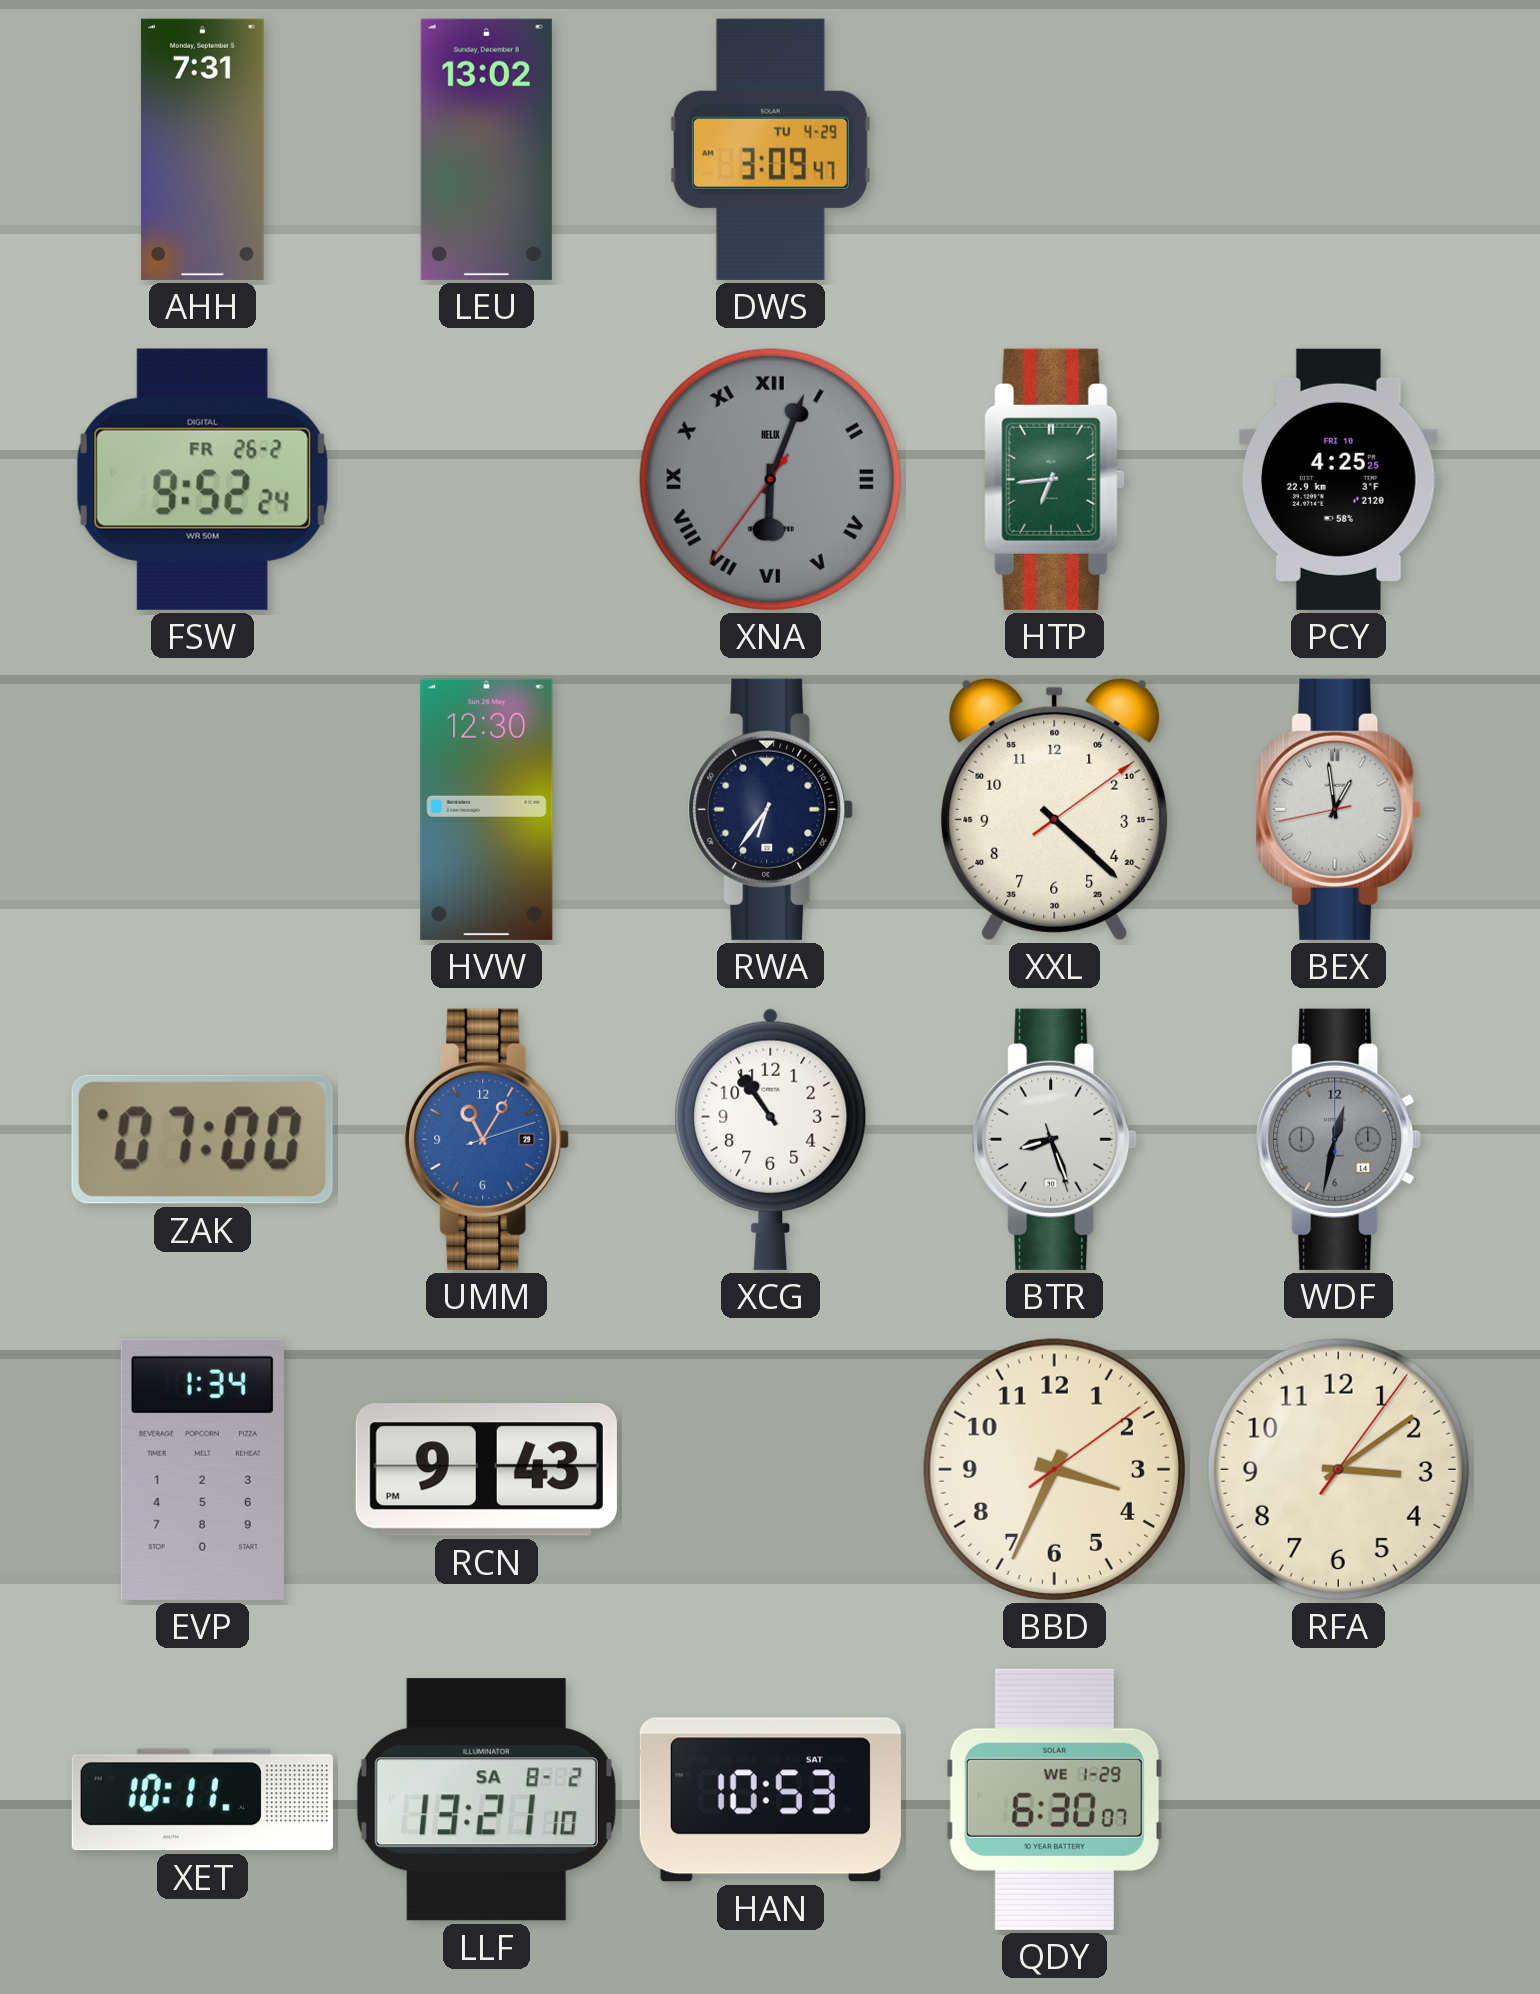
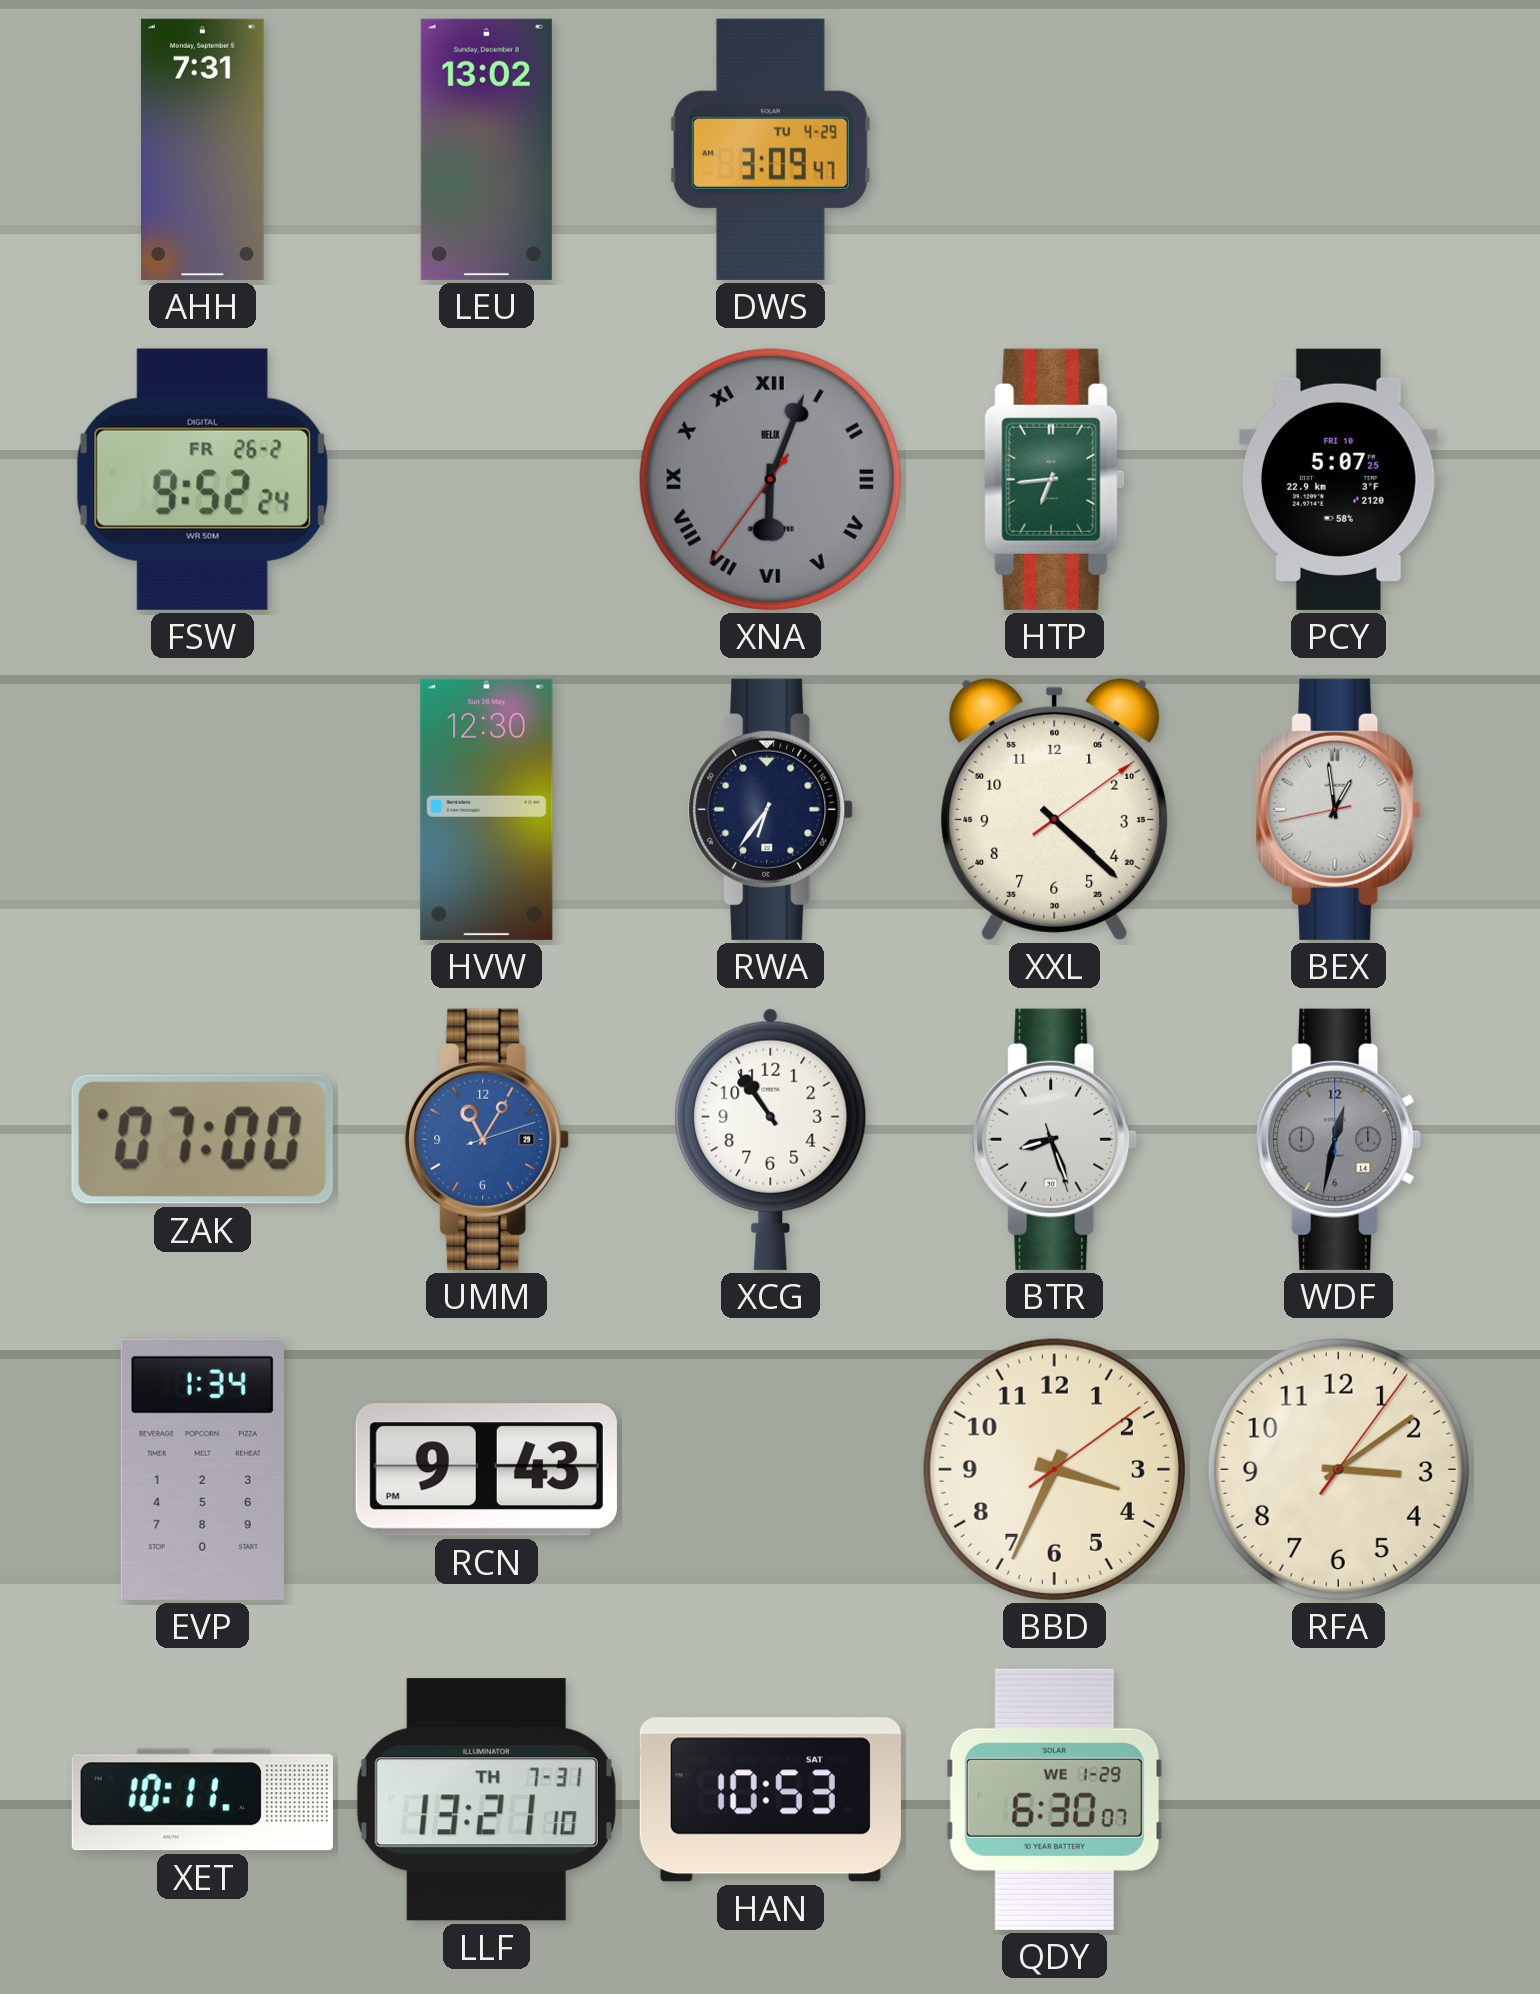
PCY: 4:25 -> 5:07
LLF date: SA 8-2 -> TH 7-31
